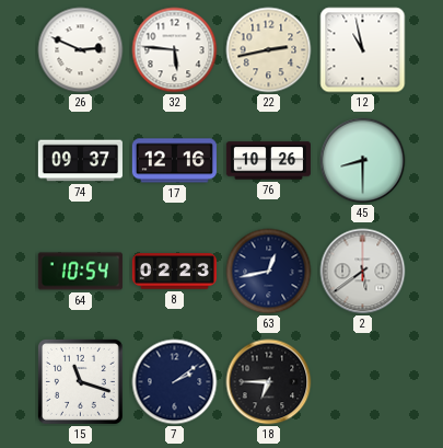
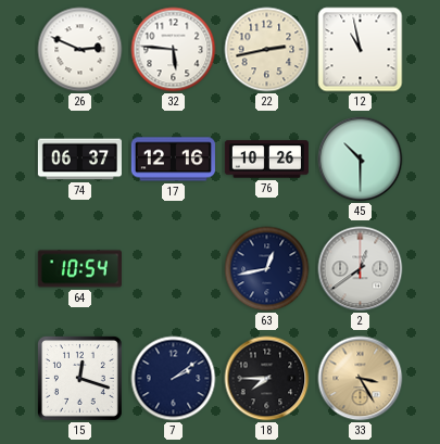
74: 09:37 -> 06:37
45: 8:30 -> 10:30
8: 02:23 -> none
2: 5:39 -> 12:39
15: 11:18 -> 12:18
18: 6:45 -> 7:45
33: none -> 3:25
